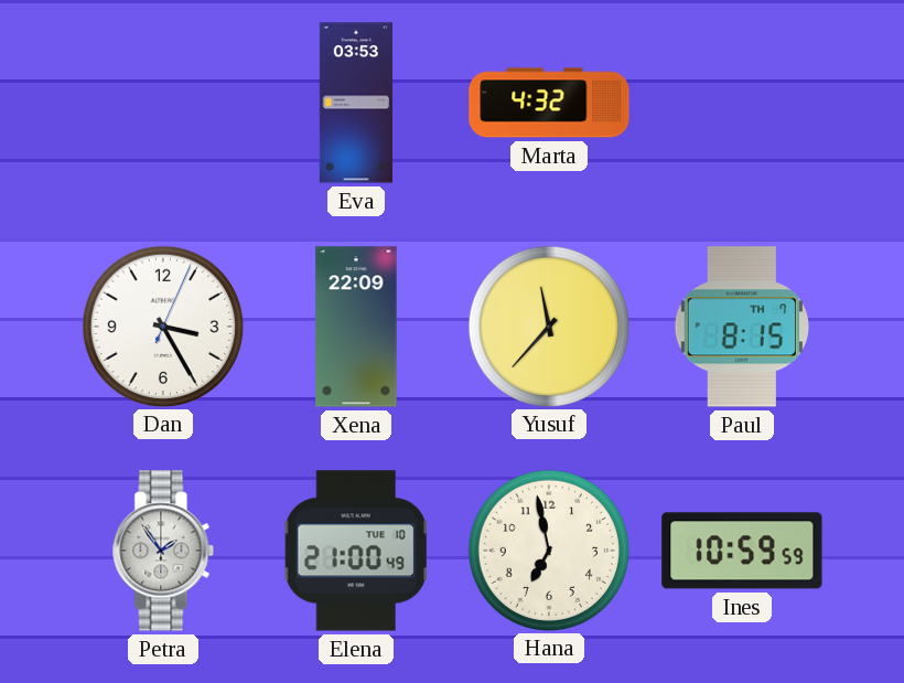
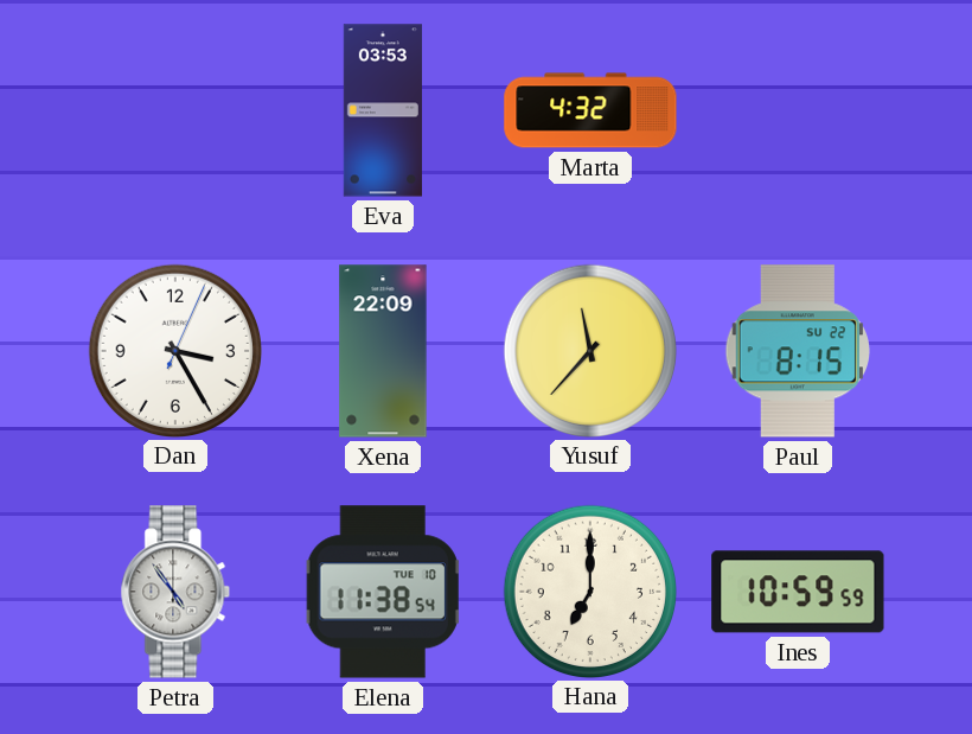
Paul date: TH 7 -> SU 22
Petra: 1:54 -> 4:54
Elena: 21:00 -> 11:38
Hana: 6:58 -> 7:00
